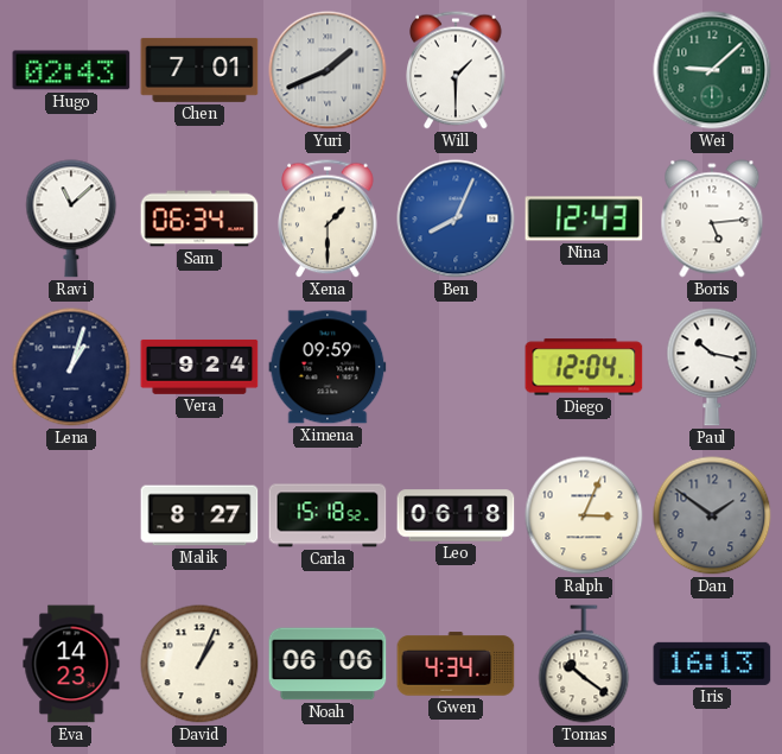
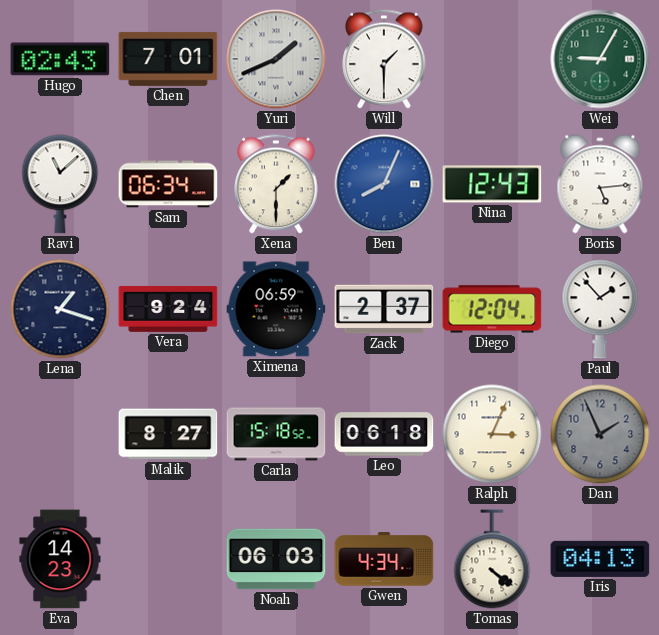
Wei: 9:08 -> 9:05
Lena: 1:03 -> 1:18
Ximena: 09:59 -> 06:59
Zack: none -> 2:37
Paul: 10:17 -> 1:53
Dan: 1:51 -> 1:56
David: 1:04 -> none
Noah: 06:06 -> 06:03
Tomas: 10:21 -> 4:21
Iris: 16:13 -> 04:13
